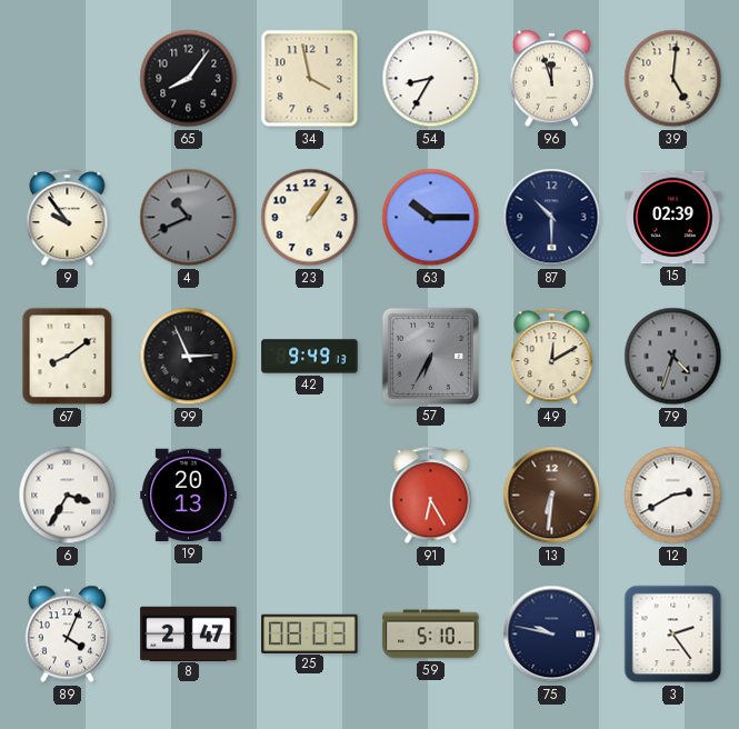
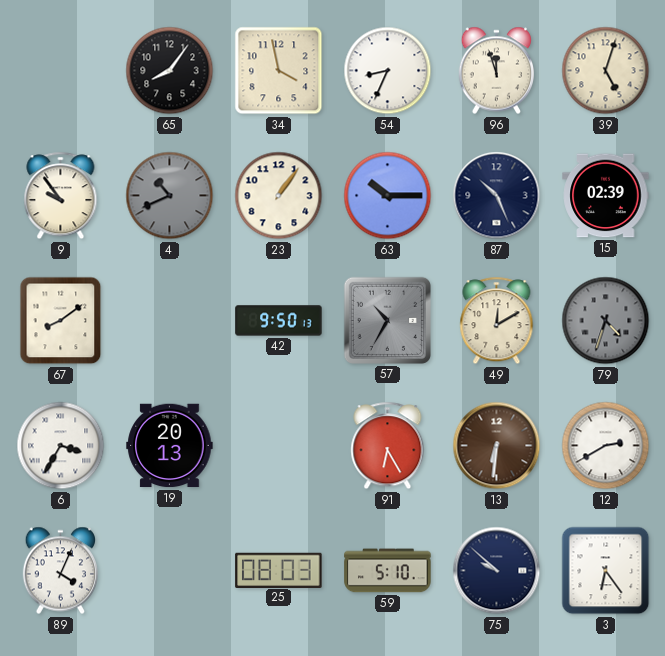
54: 8:35 -> 8:34
39: 5:01 -> 5:03
87: 10:30 -> 10:26
99: 2:56 -> none
42: 9:49 -> 9:50
57: 6:35 -> 10:35
8: 2:47 -> none
75: 9:47 -> 9:52
3: 2:24 -> 6:24
